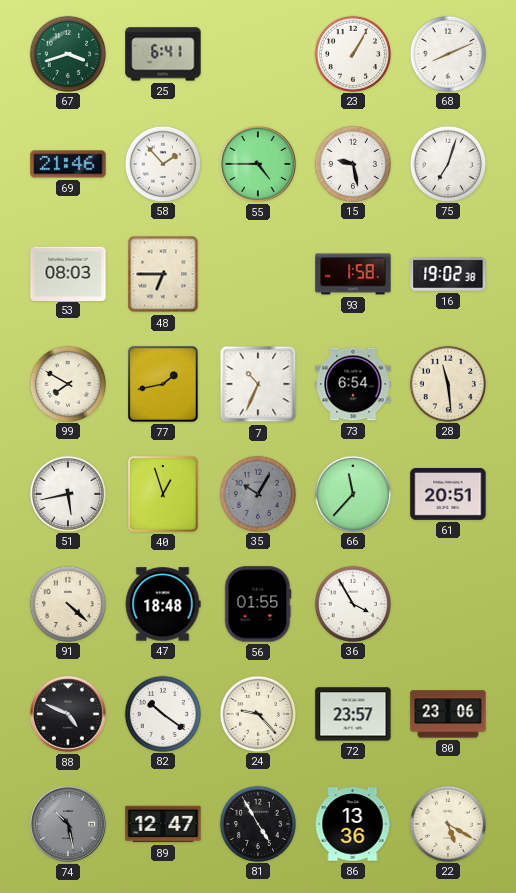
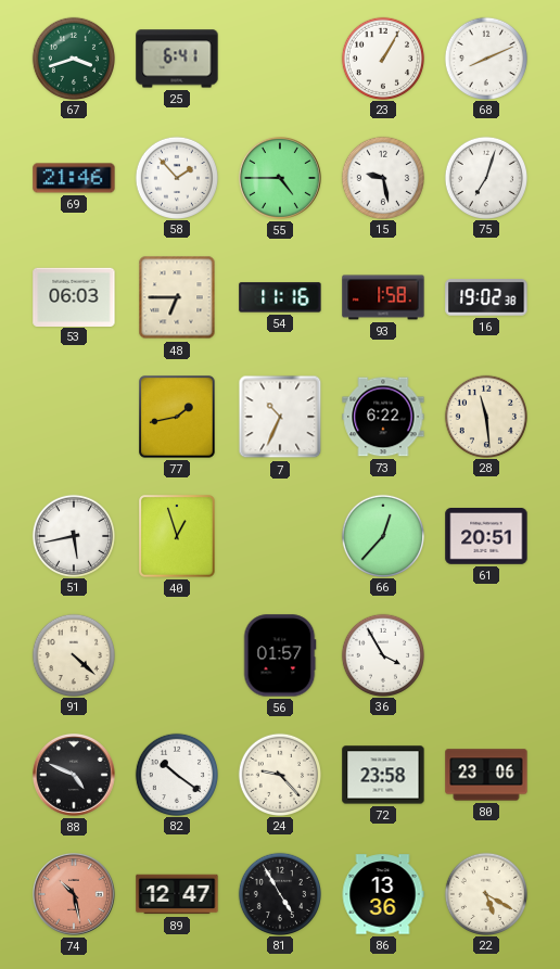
53: 08:03 -> 06:03
54: none -> 11:16
99: 7:50 -> none
73: 6:54 -> 6:22
35: 10:05 -> none
66: 11:37 -> 12:37
47: 18:48 -> none
56: 01:55 -> 01:57
72: 23:57 -> 23:58
74 dial: grey -> salmon
